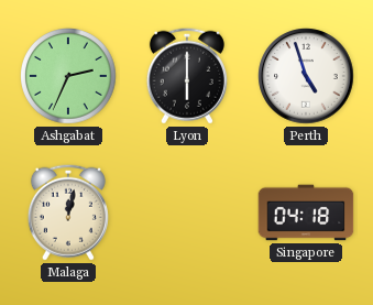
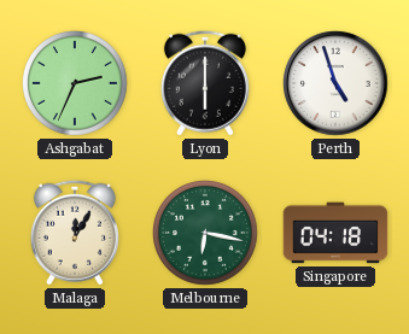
Malaga: 12:02 -> 12:05
Melbourne: none -> 6:17
